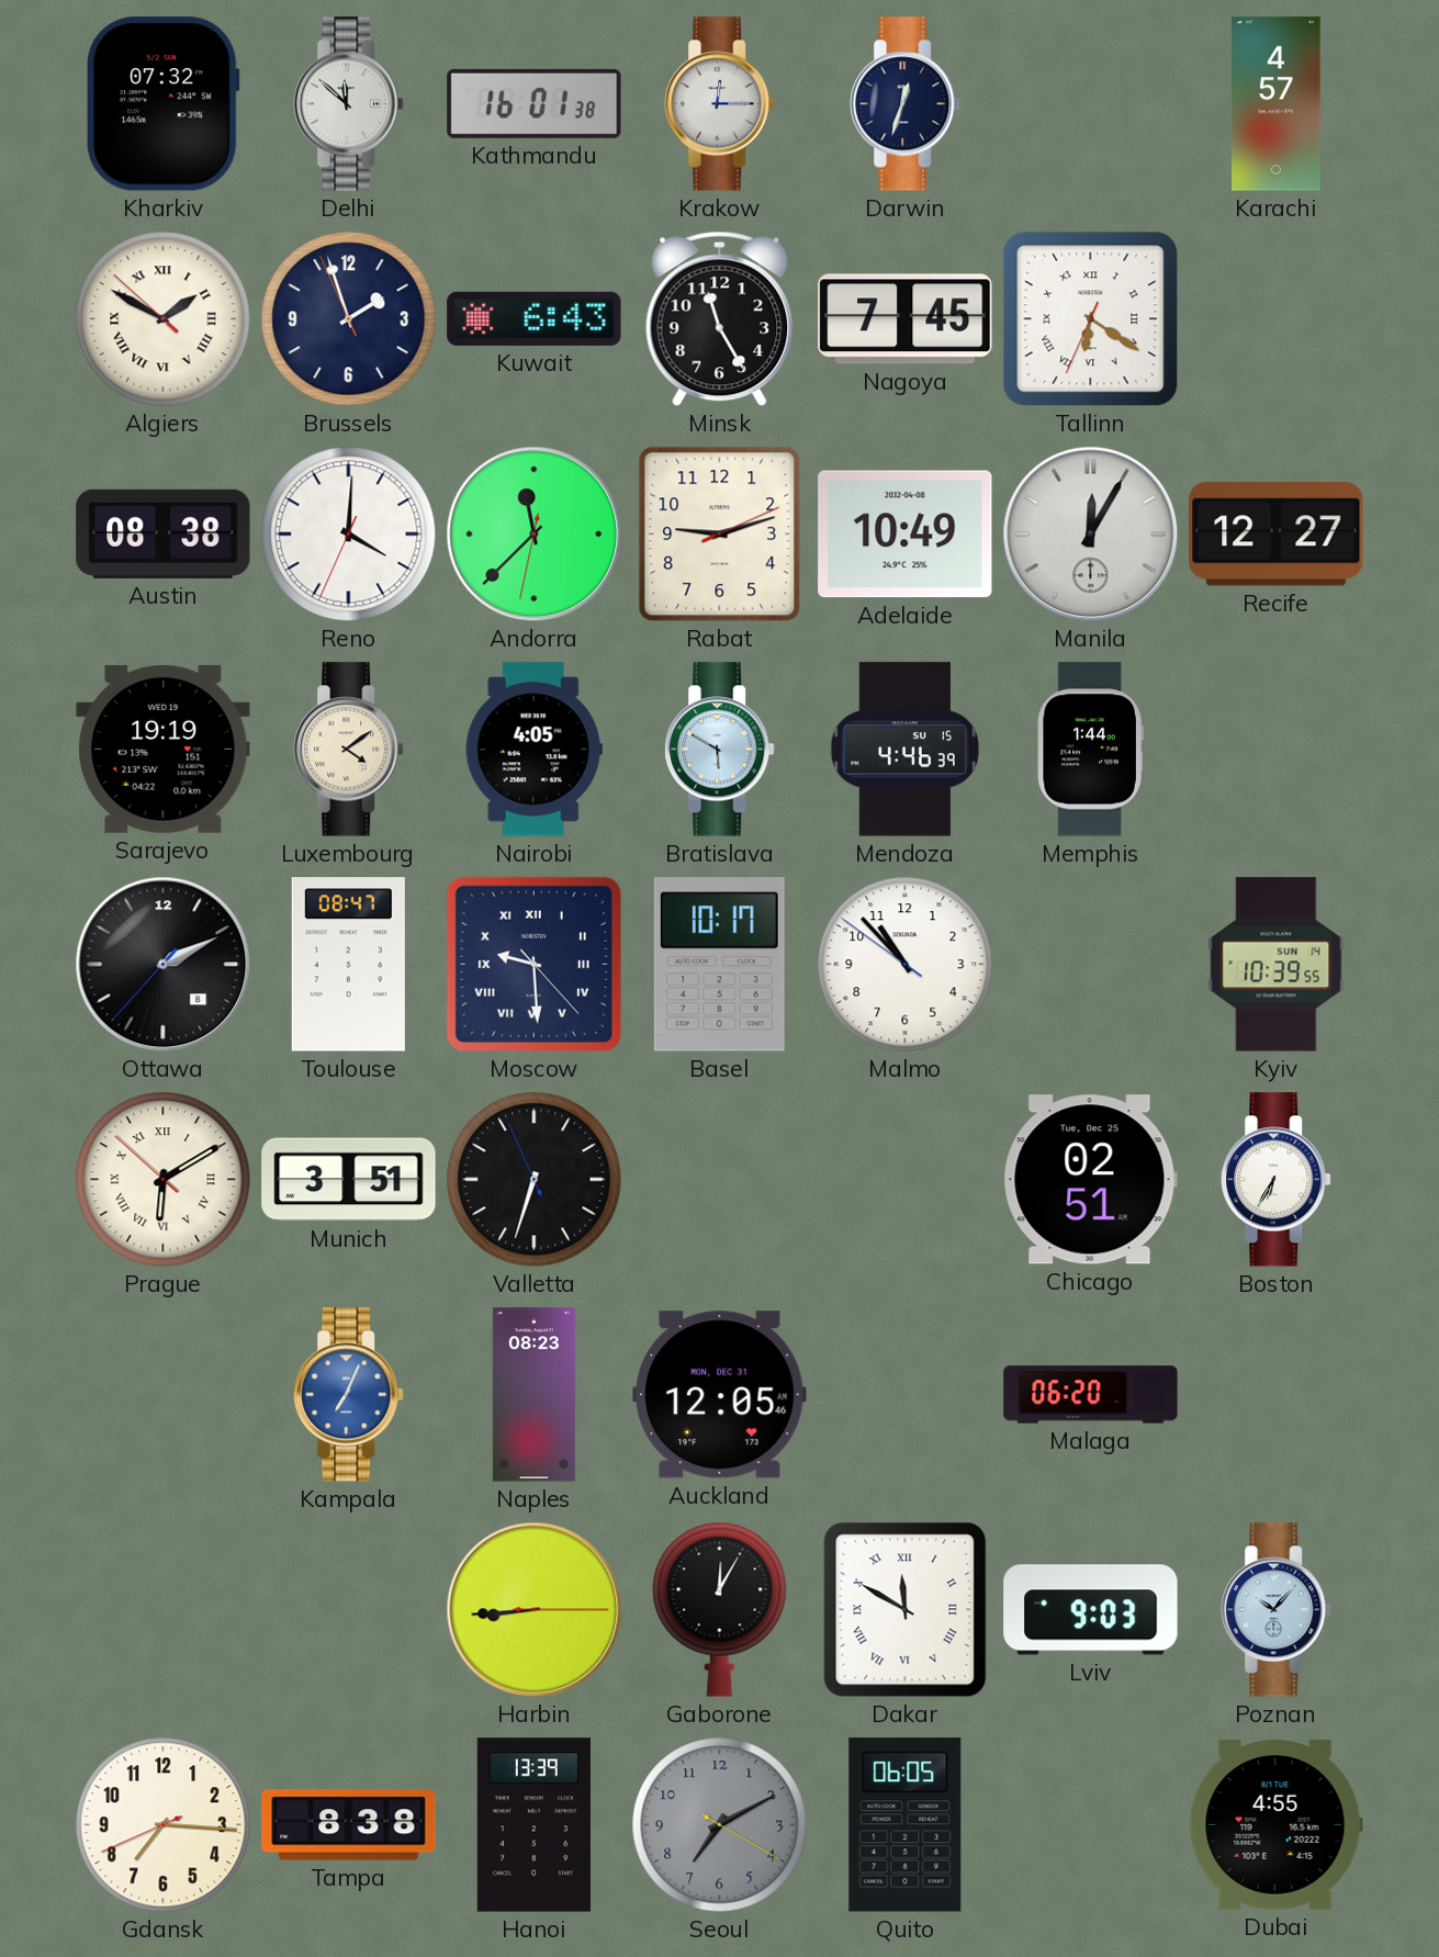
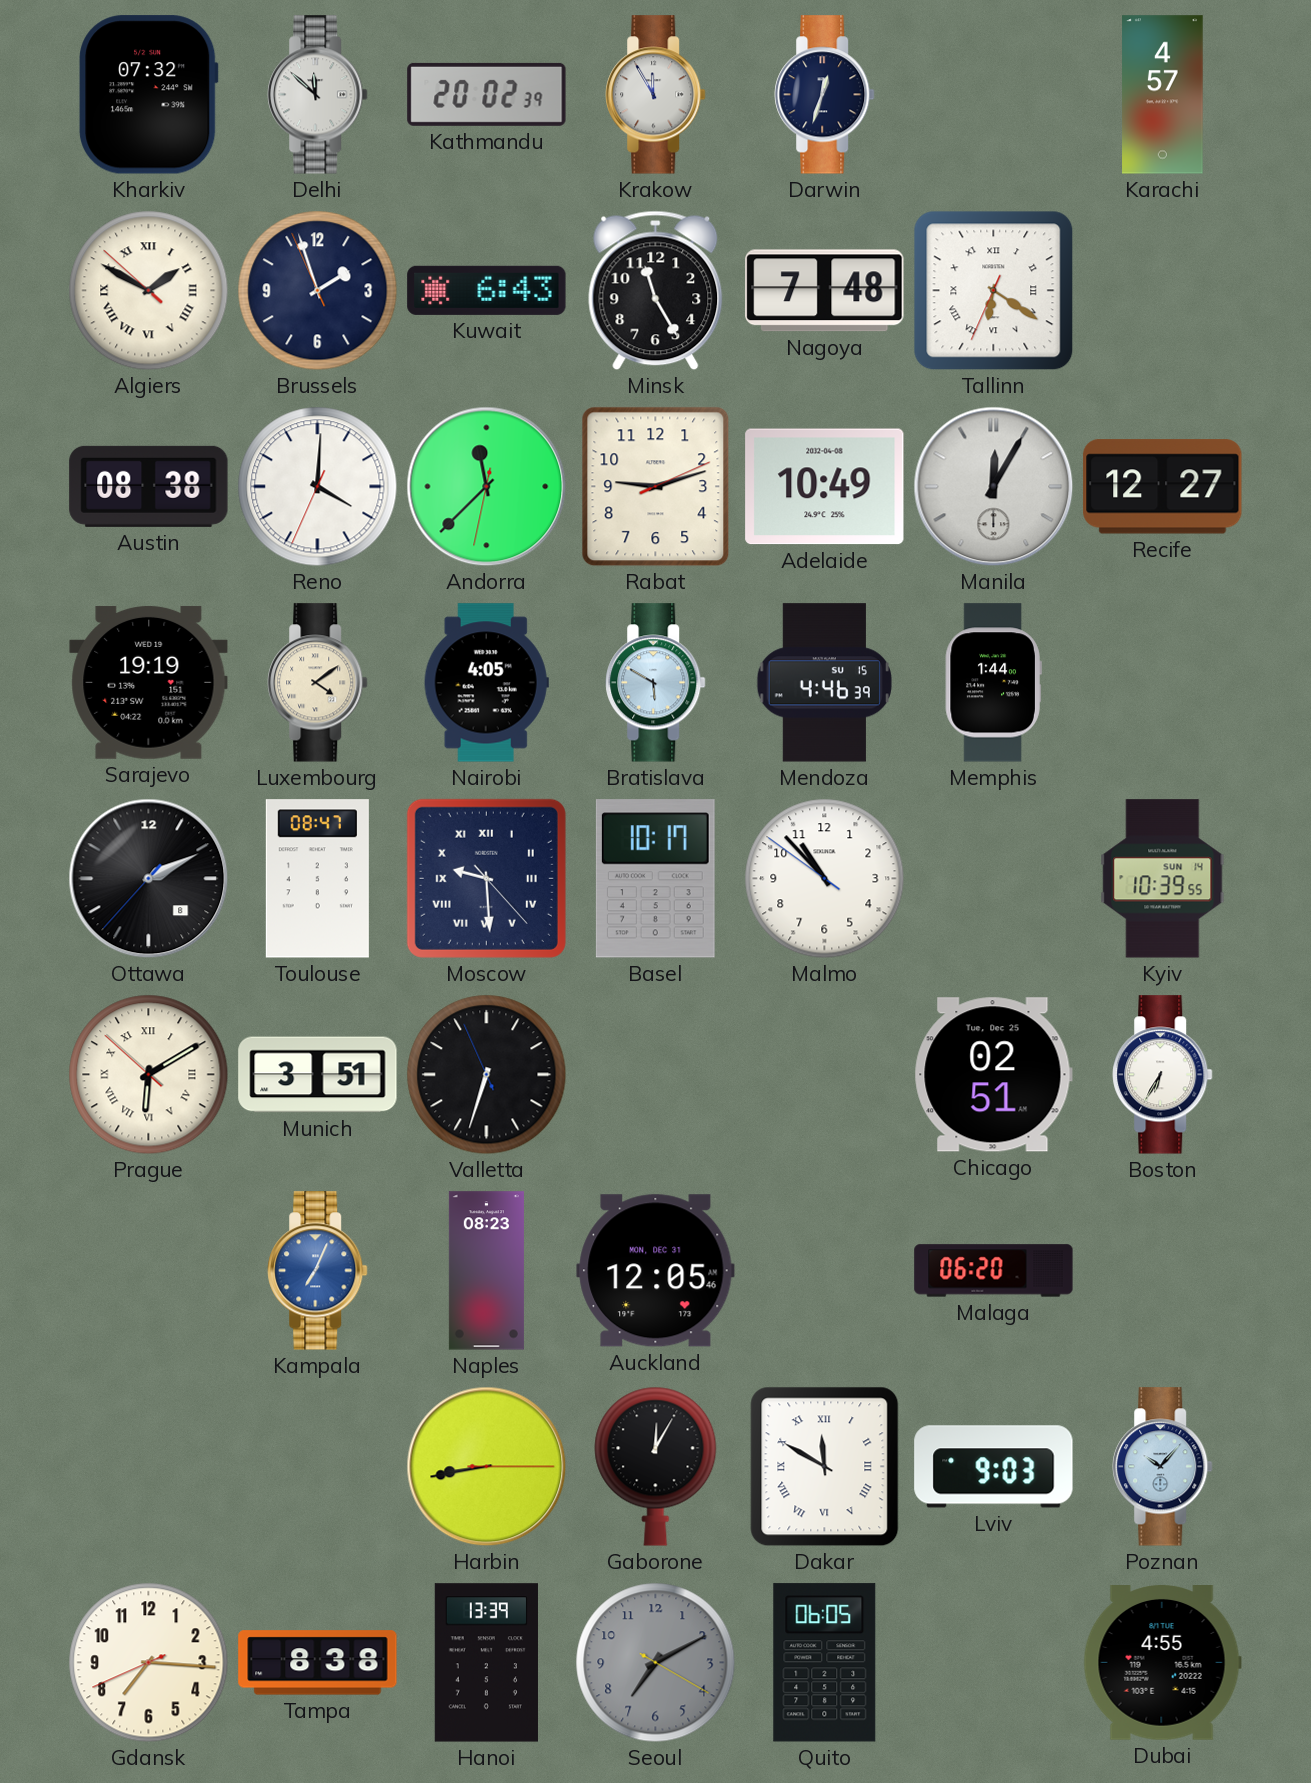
Kathmandu: 16:01 -> 20:02
Krakow: 12:15 -> 11:55
Nagoya: 7:45 -> 7:48
Harbin: 8:44 -> 8:43
